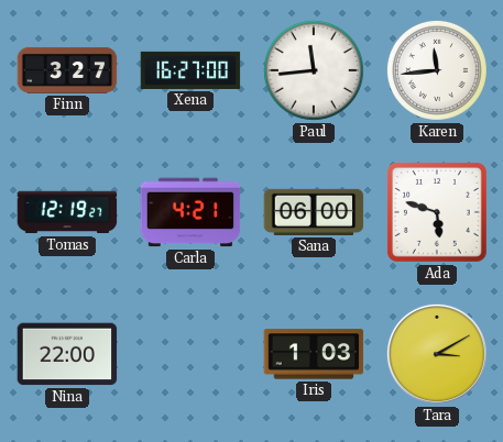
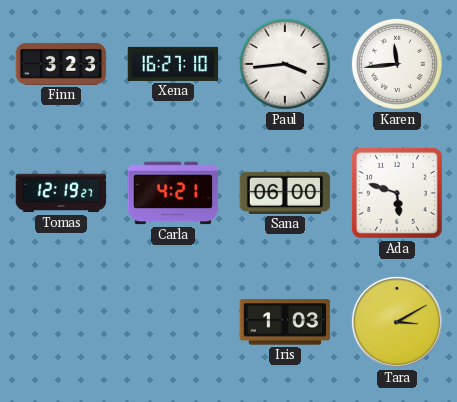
Finn: 3:27 -> 3:23
Xena: 16:27:00 -> 16:27:10
Paul: 11:44 -> 3:44
Nina: 22:00 -> none
